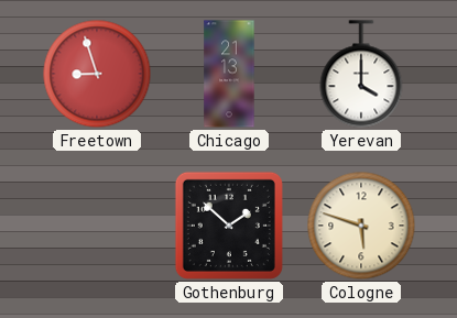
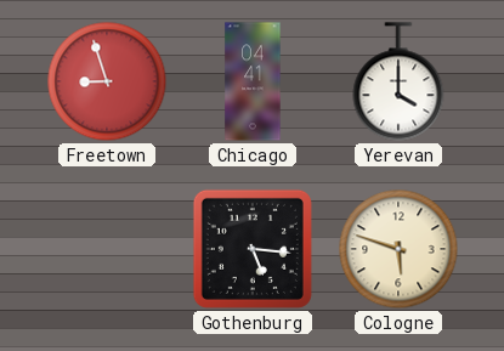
Chicago: 21:13 -> 04:41
Gothenburg: 1:52 -> 5:16
